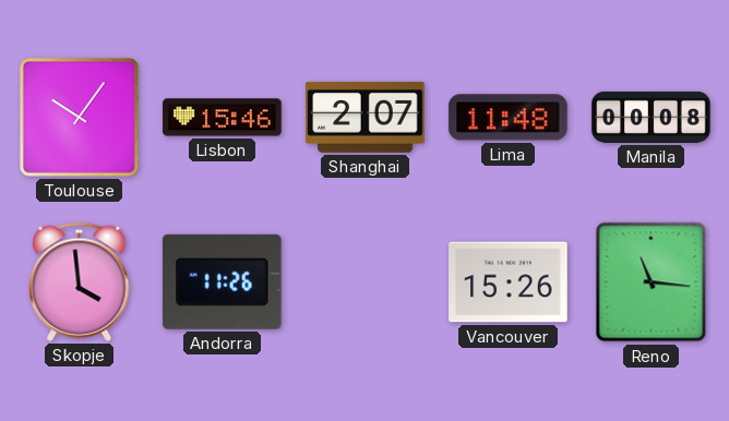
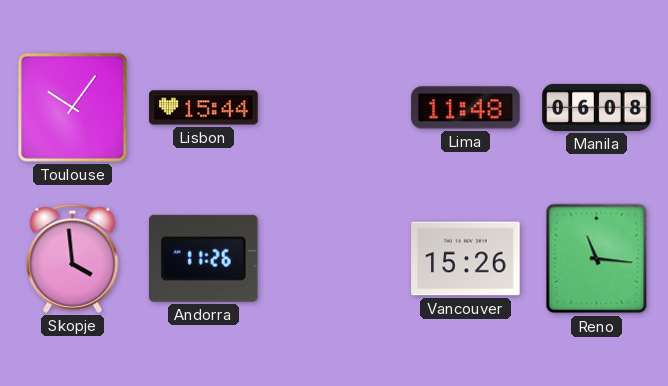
Lisbon: 15:46 -> 15:44
Shanghai: 2:07 -> none
Manila: 00:08 -> 06:08
